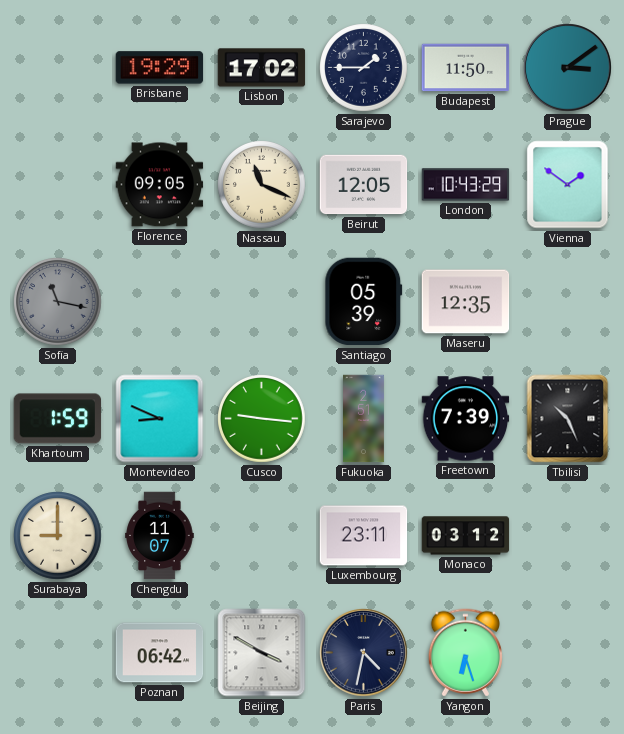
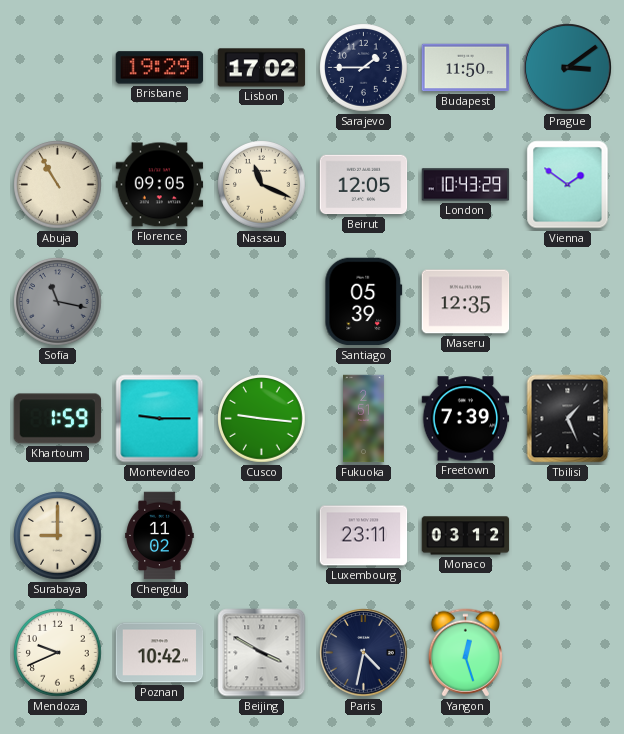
Abuja: none -> 10:55
Montevideo: 8:49 -> 9:15
Tbilisi: 10:26 -> 1:26
Chengdu: 11:07 -> 11:02
Mendoza: none -> 9:41
Poznan: 06:42 -> 10:42
Yangon: 6:27 -> 12:27
